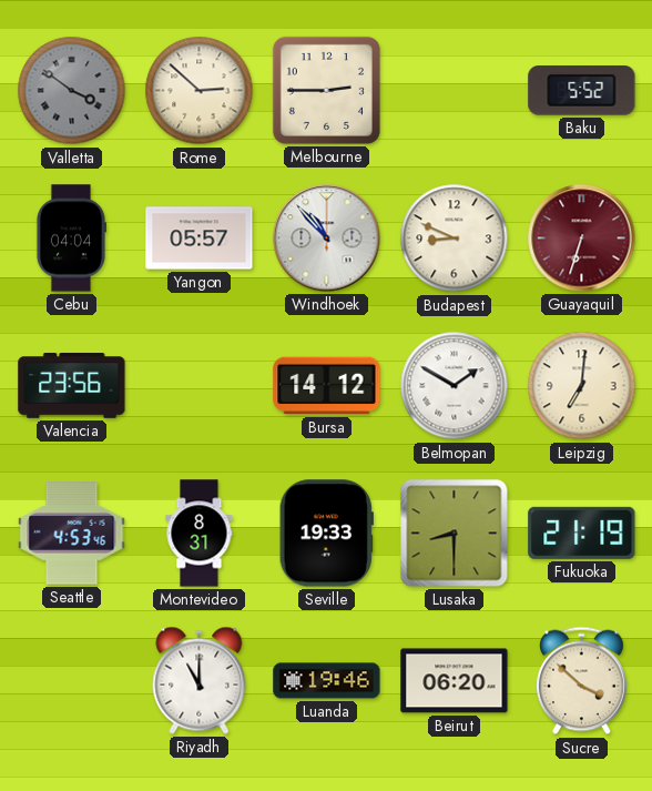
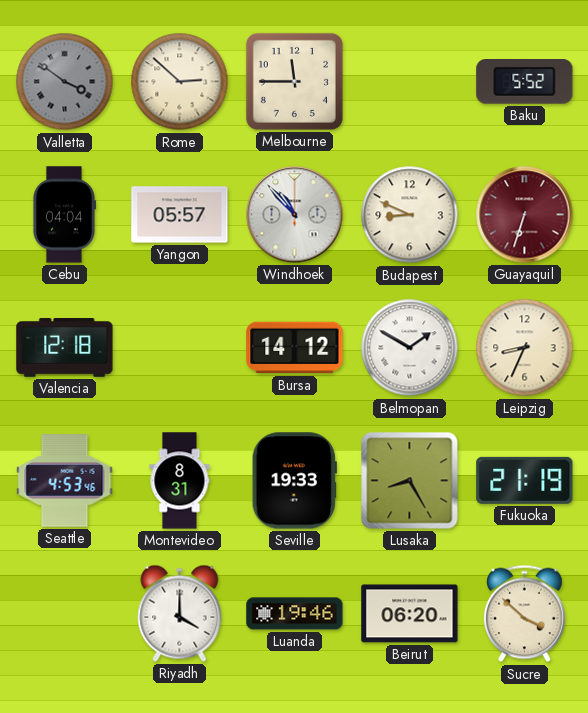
Melbourne: 2:45 -> 11:45
Valencia: 23:56 -> 12:18
Leipzig: 7:01 -> 8:34
Lusaka: 8:30 -> 8:25
Riyadh: 11:00 -> 4:00
